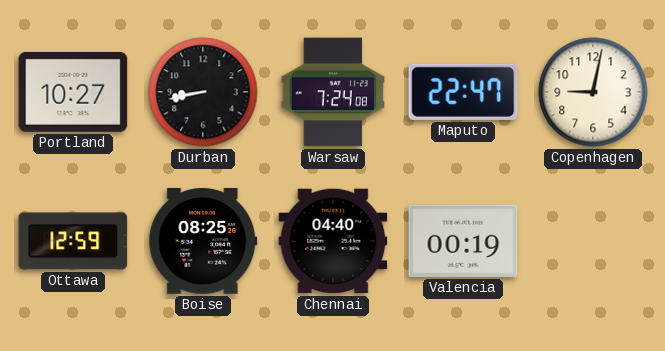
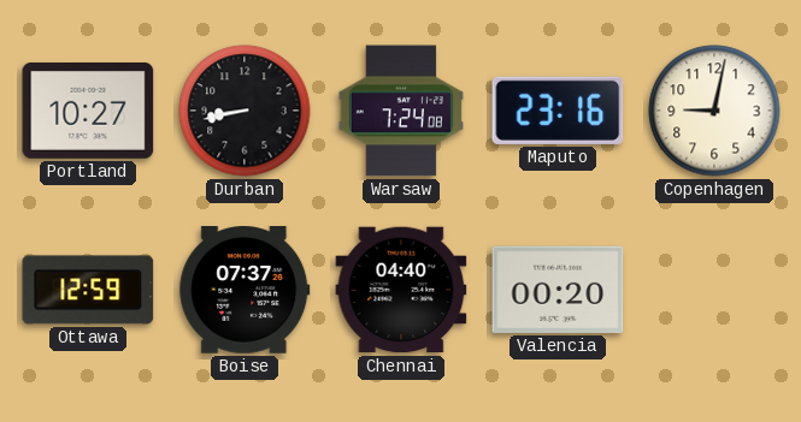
Maputo: 22:47 -> 23:16
Boise: 08:25 -> 07:37
Valencia: 00:19 -> 00:20
